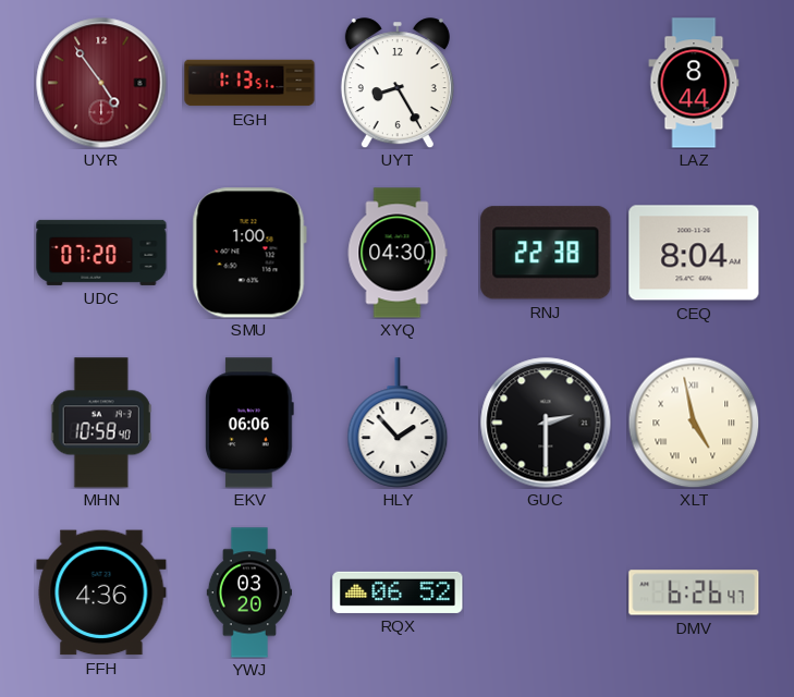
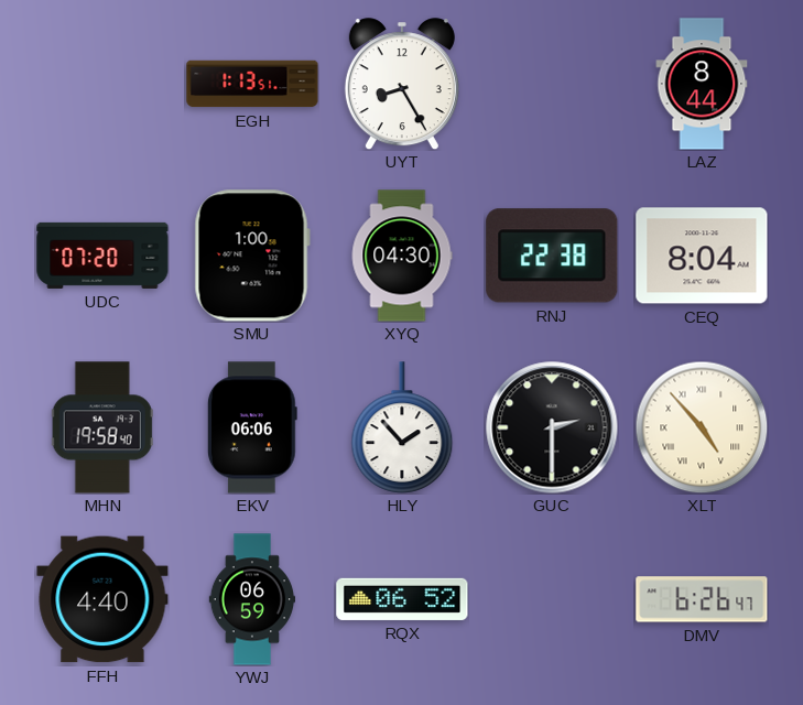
UYR: 4:54 -> none
MHN: 10:58 -> 19:58
XLT: 4:58 -> 4:53
FFH: 4:36 -> 4:40
YWJ: 03:20 -> 06:59
